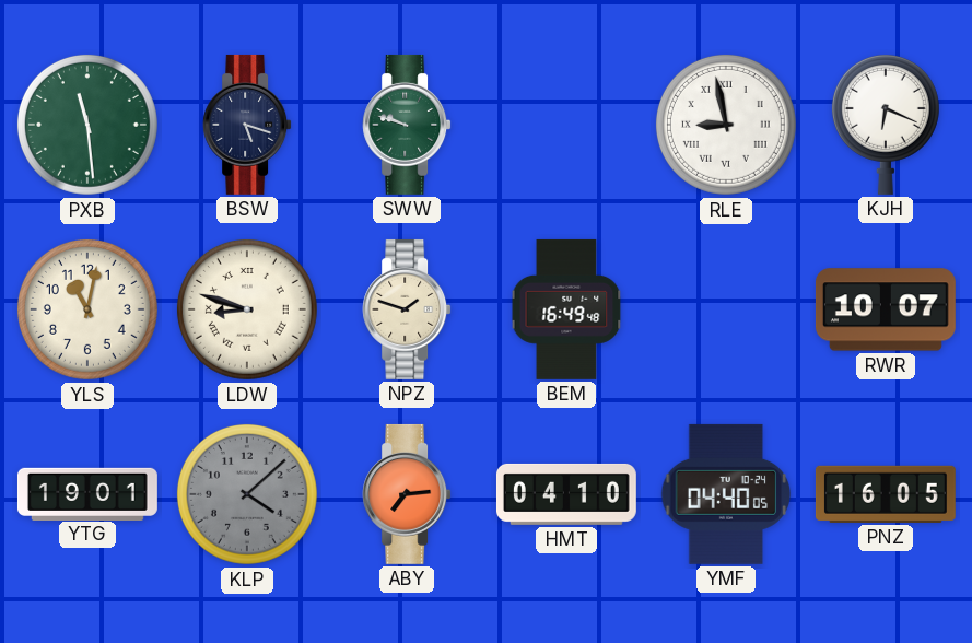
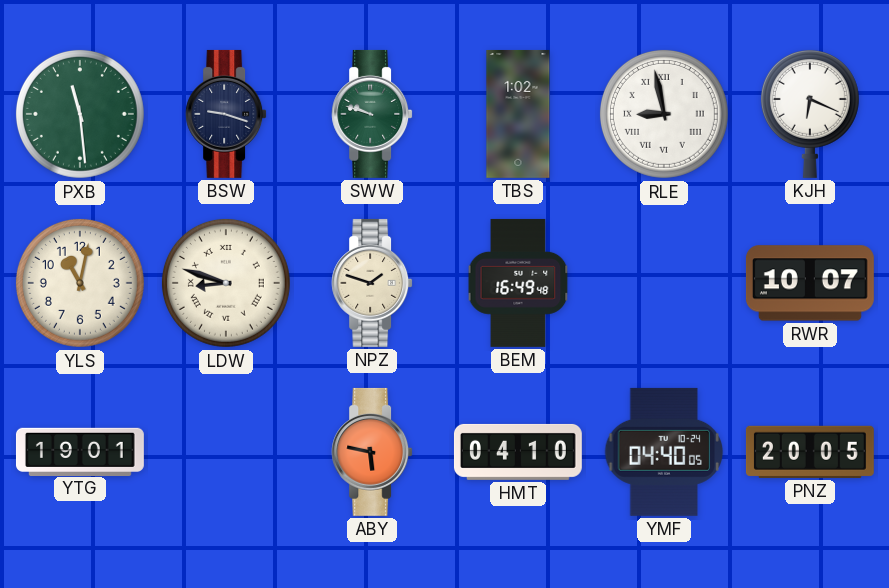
BSW: 5:18 -> 9:18
TBS: none -> 1:02
KLP: 4:08 -> none
ABY: 7:14 -> 5:47
PNZ: 16:05 -> 20:05
